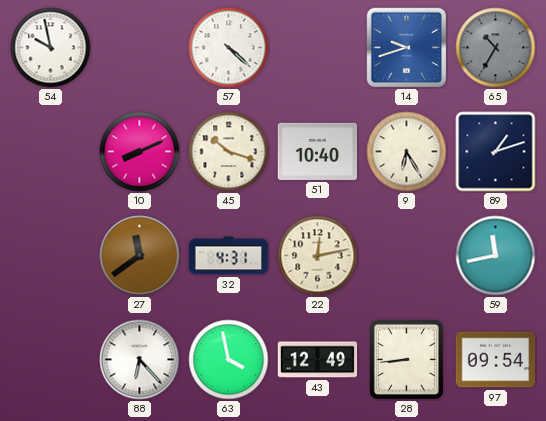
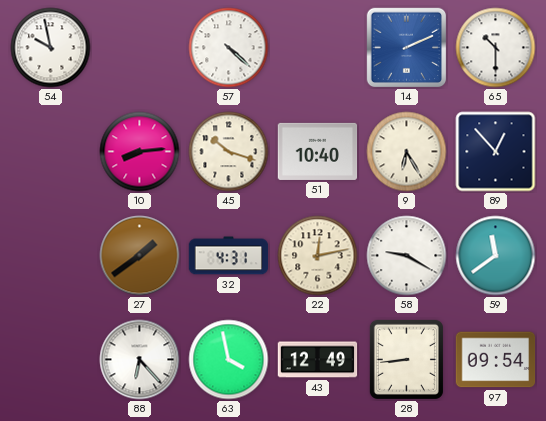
14: 9:42 -> 2:11
65: 10:35 -> 10:30
65 dial: grey -> white
10: 8:11 -> 8:14
89: 1:12 -> 12:53
27: 11:39 -> 1:39
58: none -> 9:20
59: 11:43 -> 11:39
